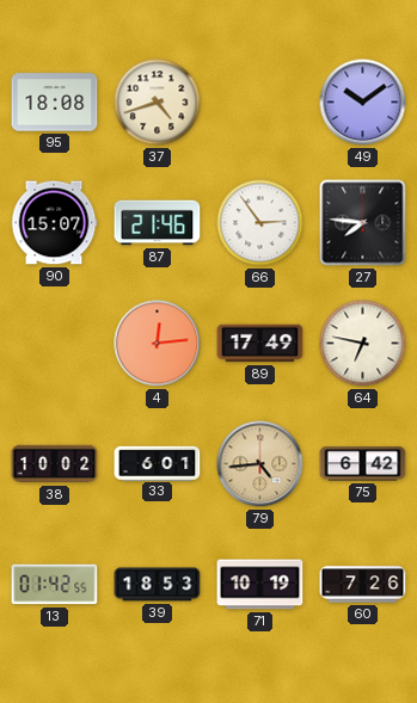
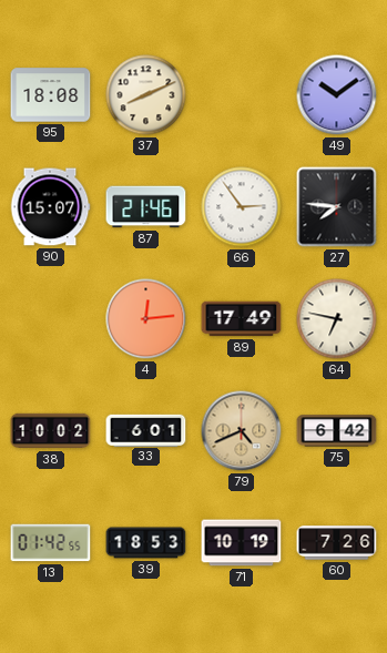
37: 4:42 -> 8:11
79: 4:44 -> 4:41
